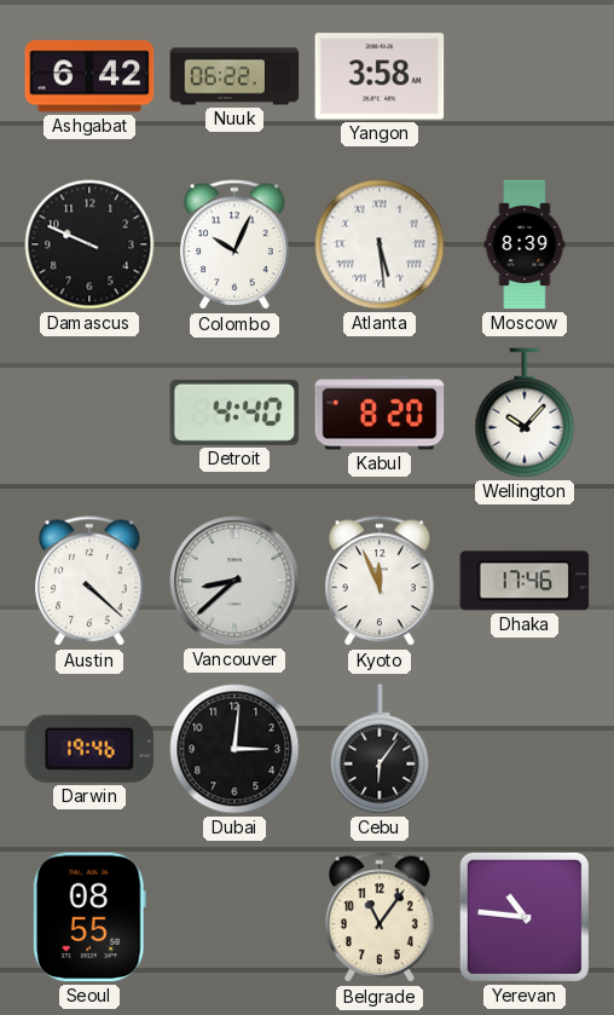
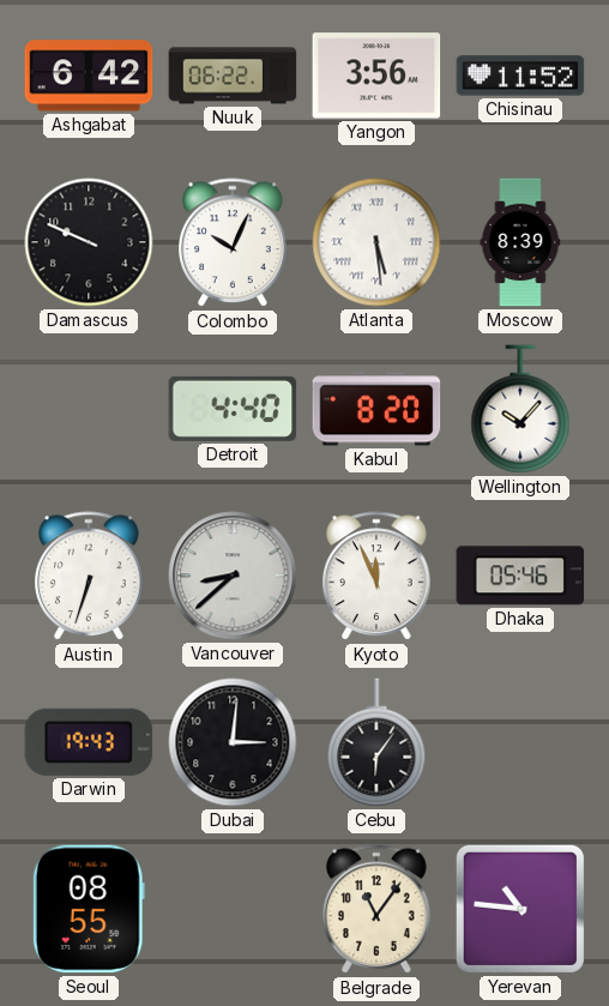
Yangon: 3:58 -> 3:56
Chisinau: none -> 11:52
Austin: 4:22 -> 6:33
Dhaka: 17:46 -> 05:46
Darwin: 19:46 -> 19:43
